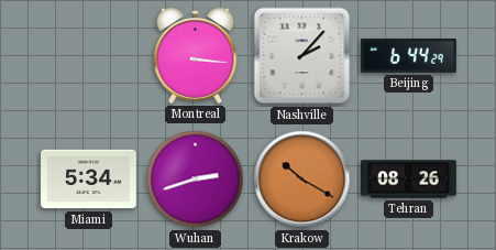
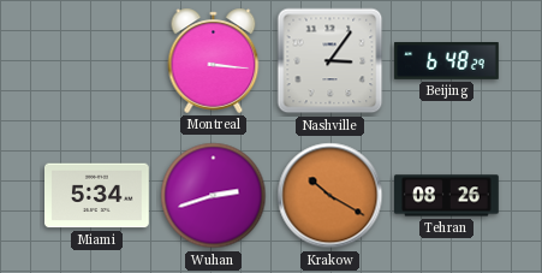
Nashville: 2:07 -> 3:06
Beijing: 6:44 -> 6:48
